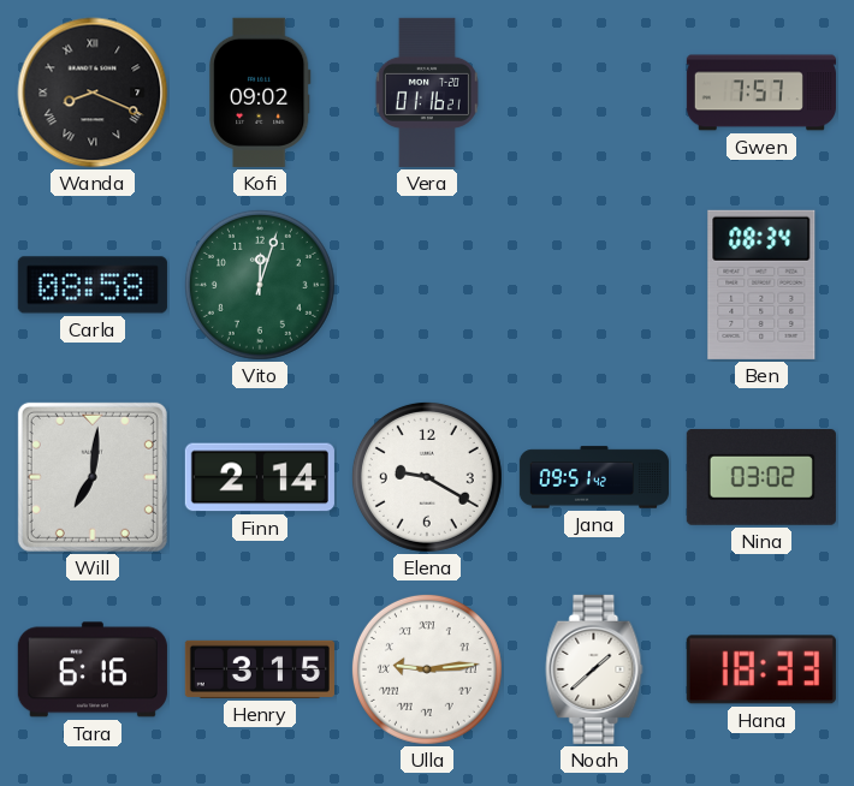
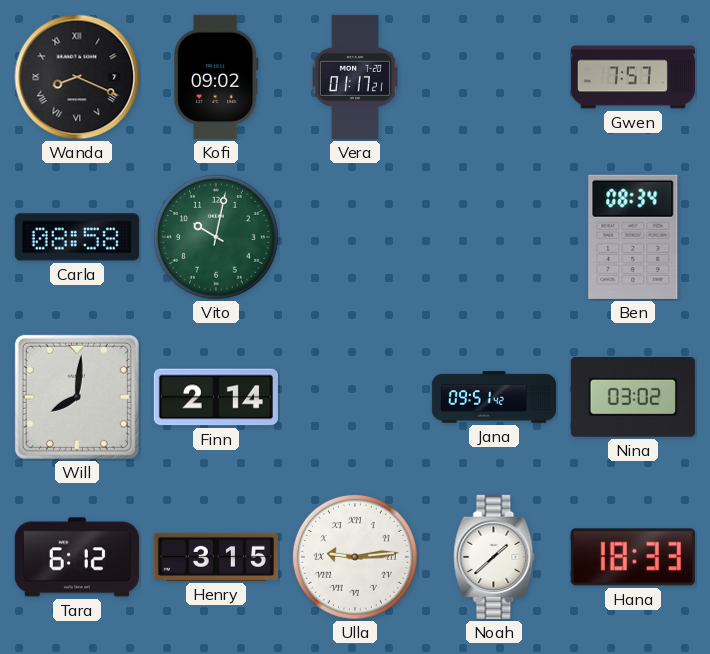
Vera: 01:16 -> 01:17
Vito: 12:03 -> 10:02
Will: 7:01 -> 8:01
Elena: 9:20 -> none
Tara: 6:16 -> 6:12
